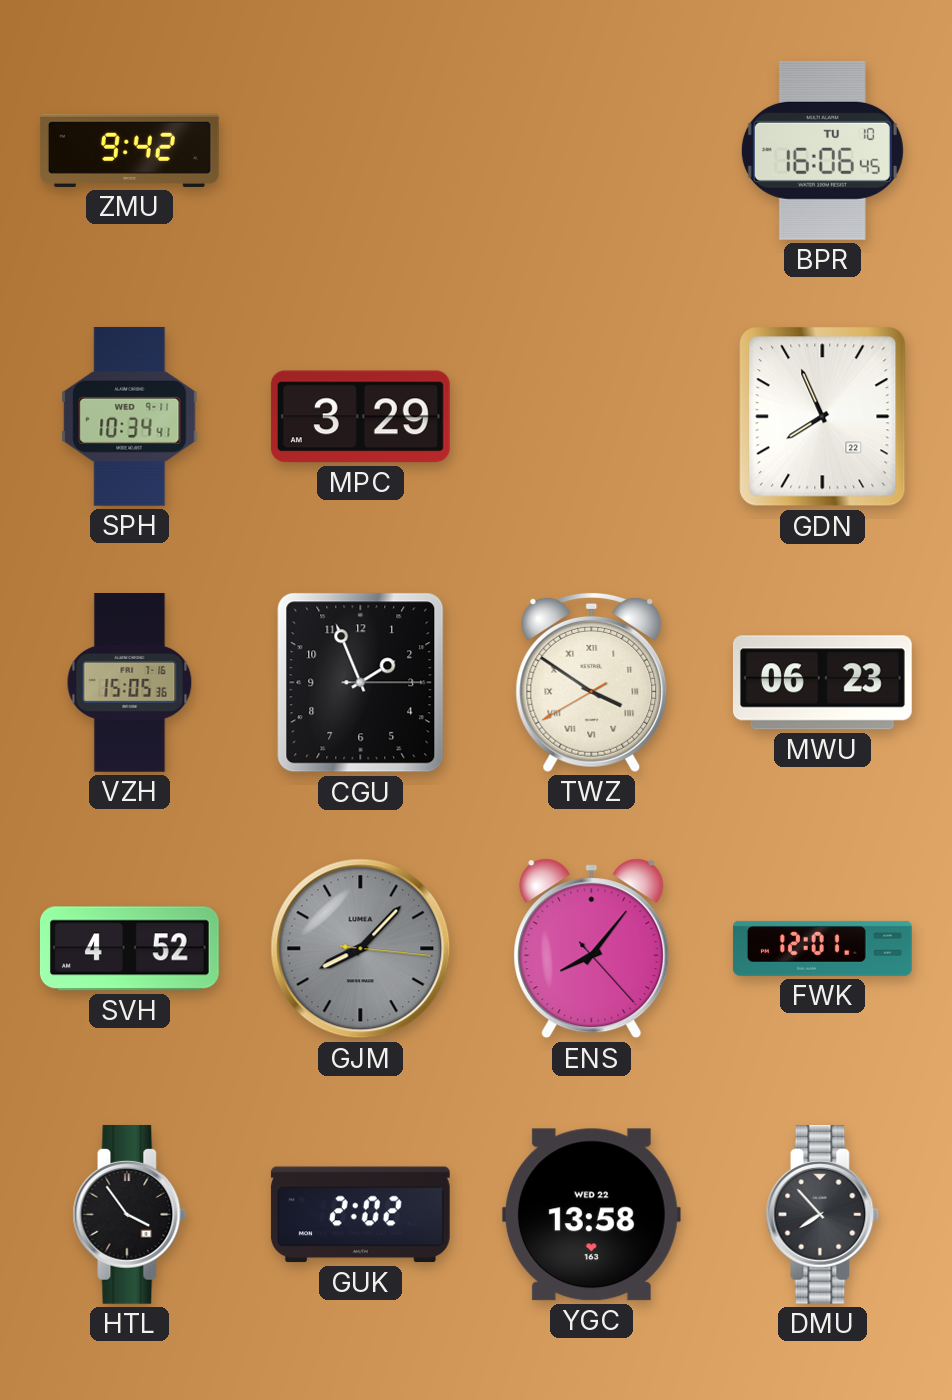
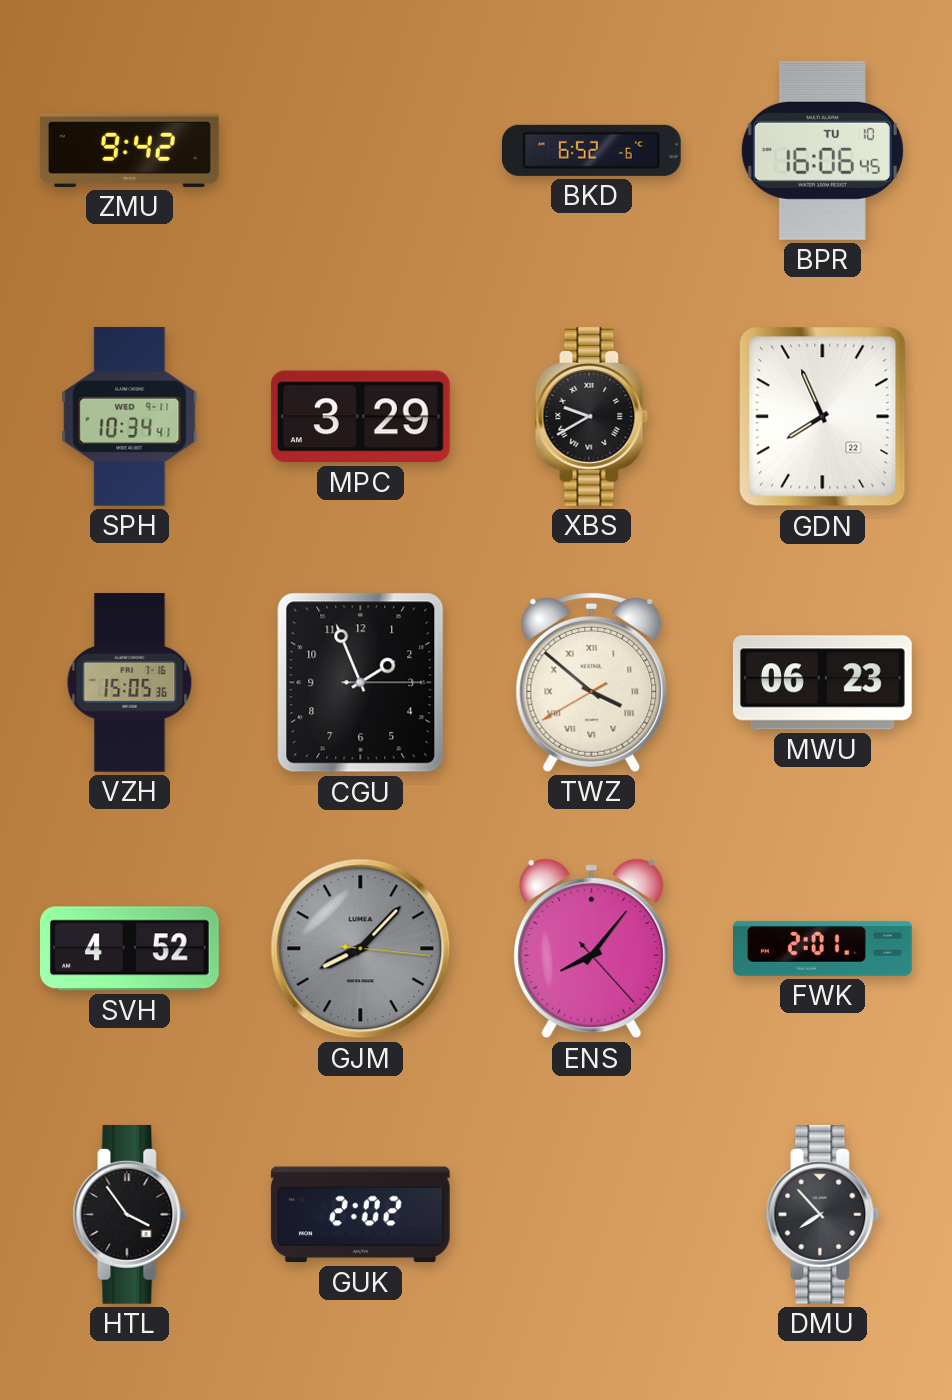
BKD: none -> 6:52
XBS: none -> 9:40
TWZ: 3:50 -> 3:51
FWK: 12:01 -> 2:01
YGC: 13:58 -> none
